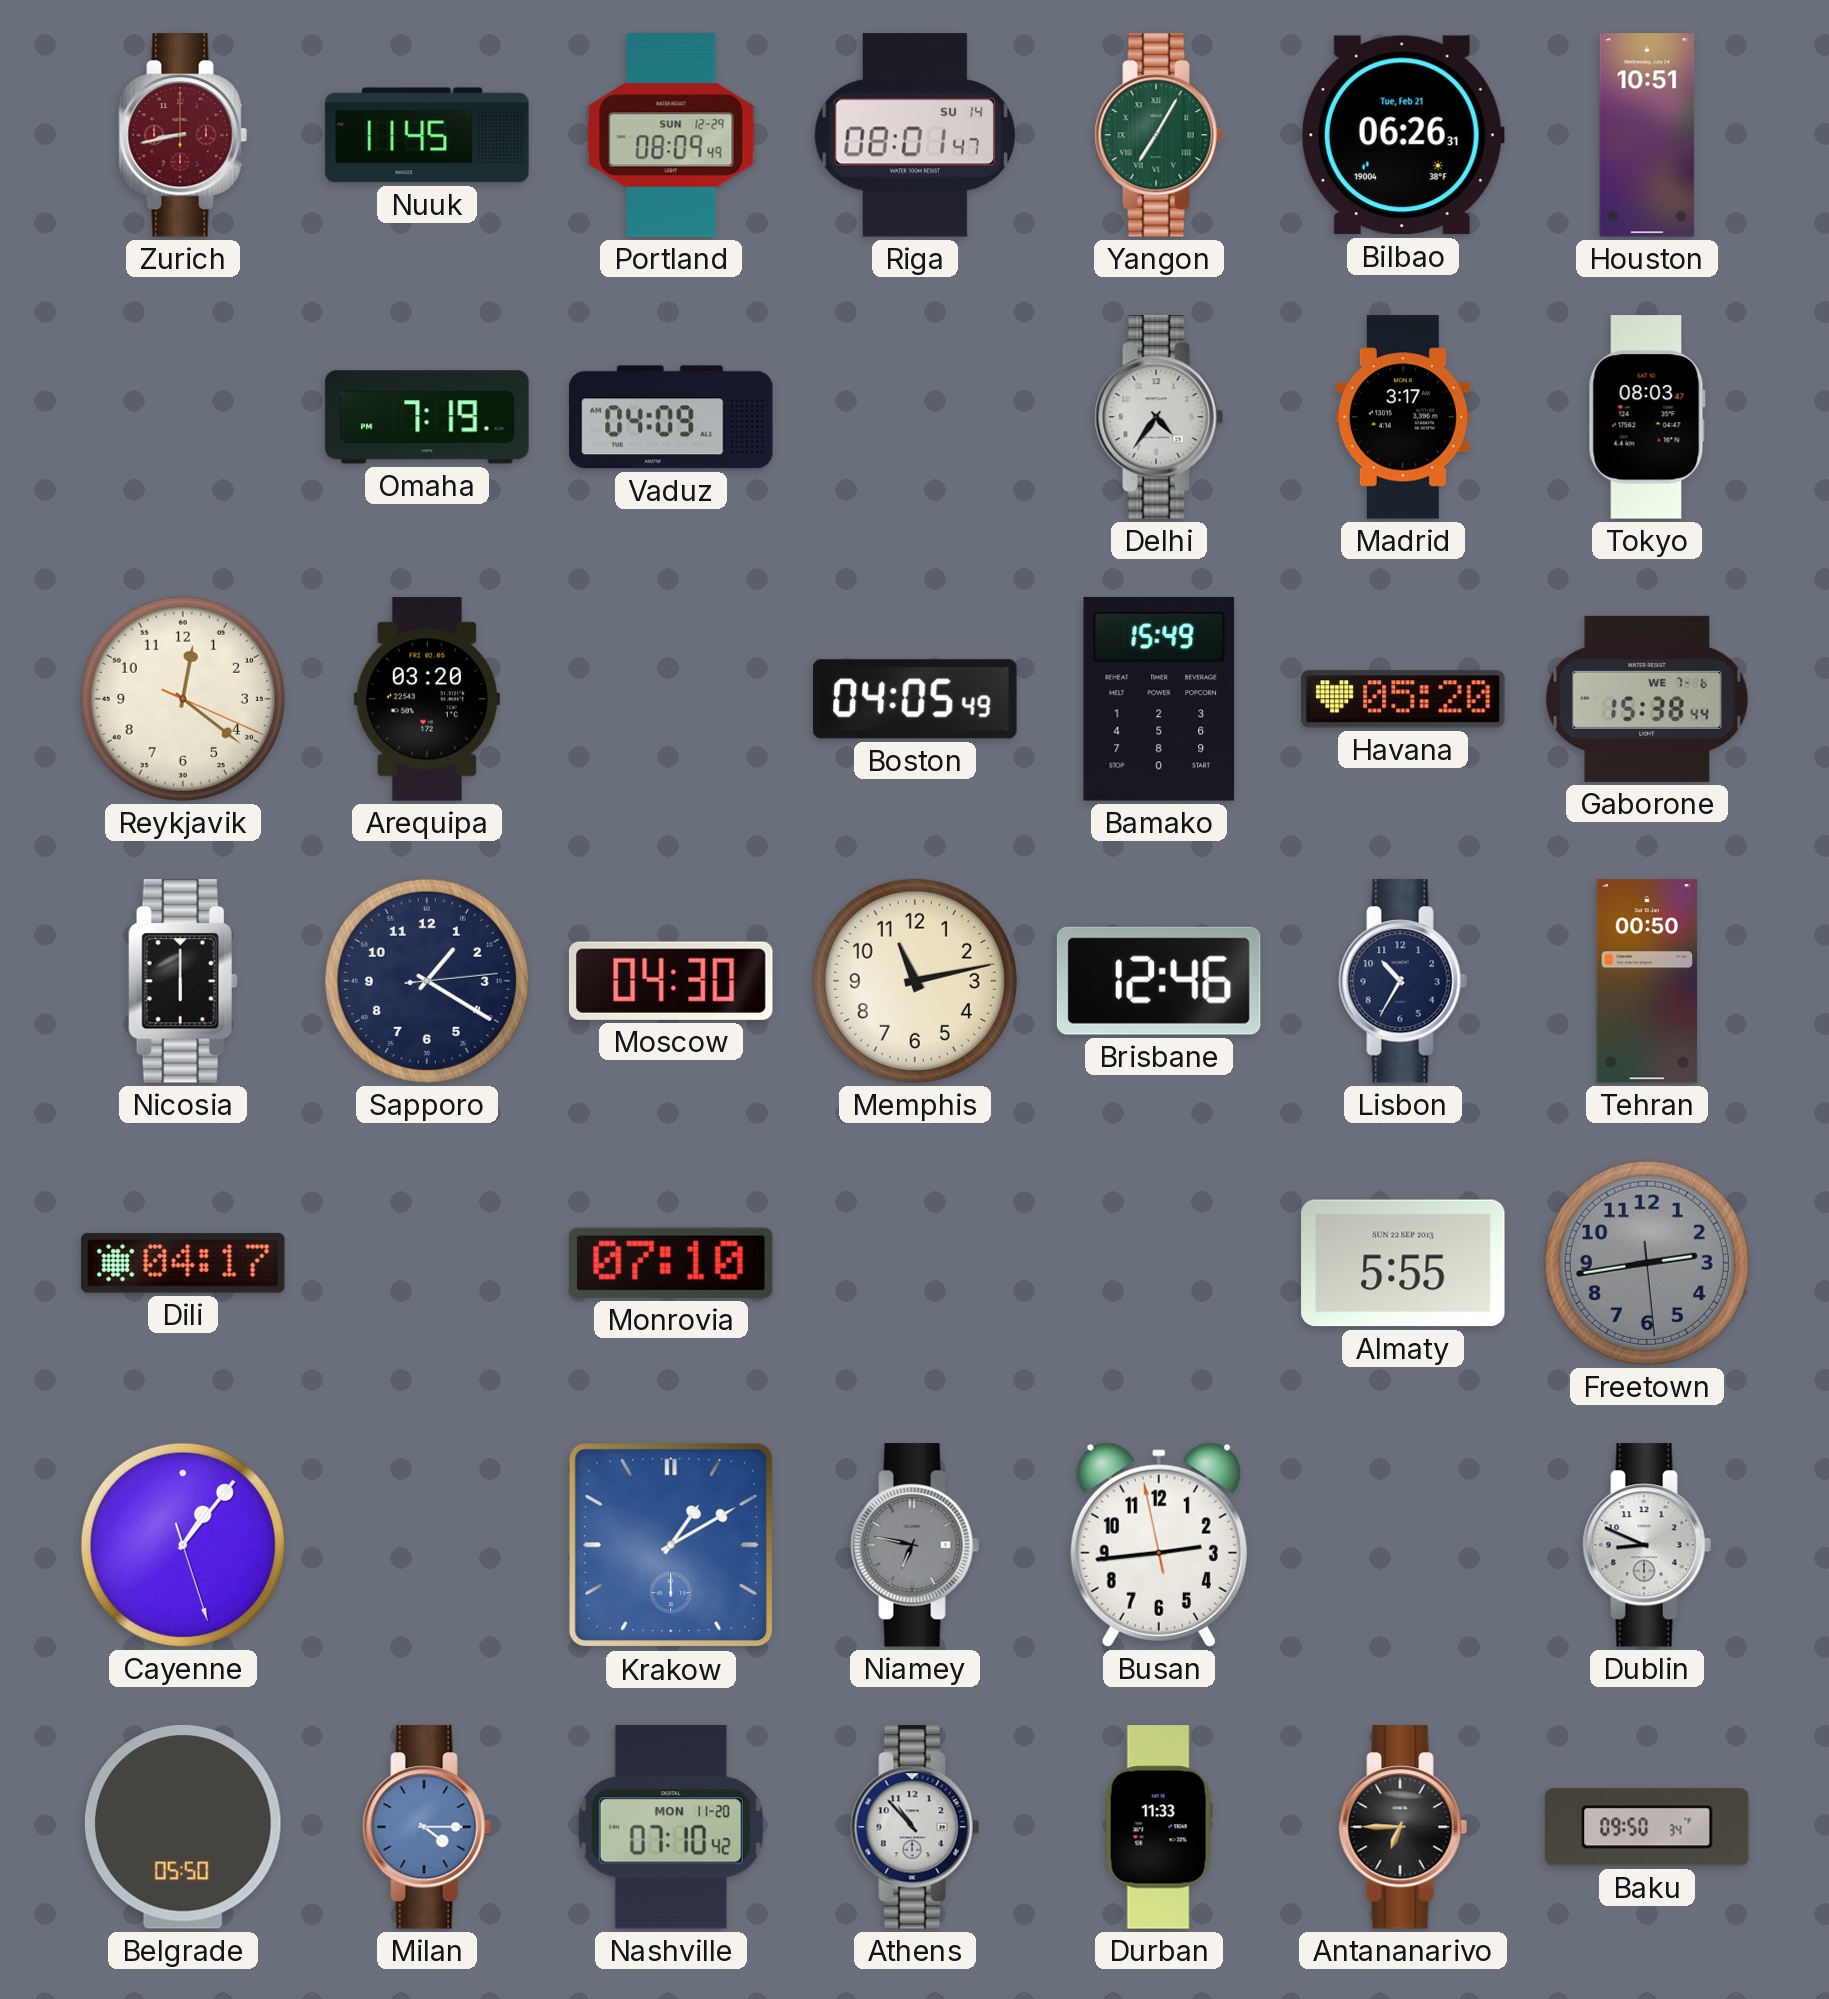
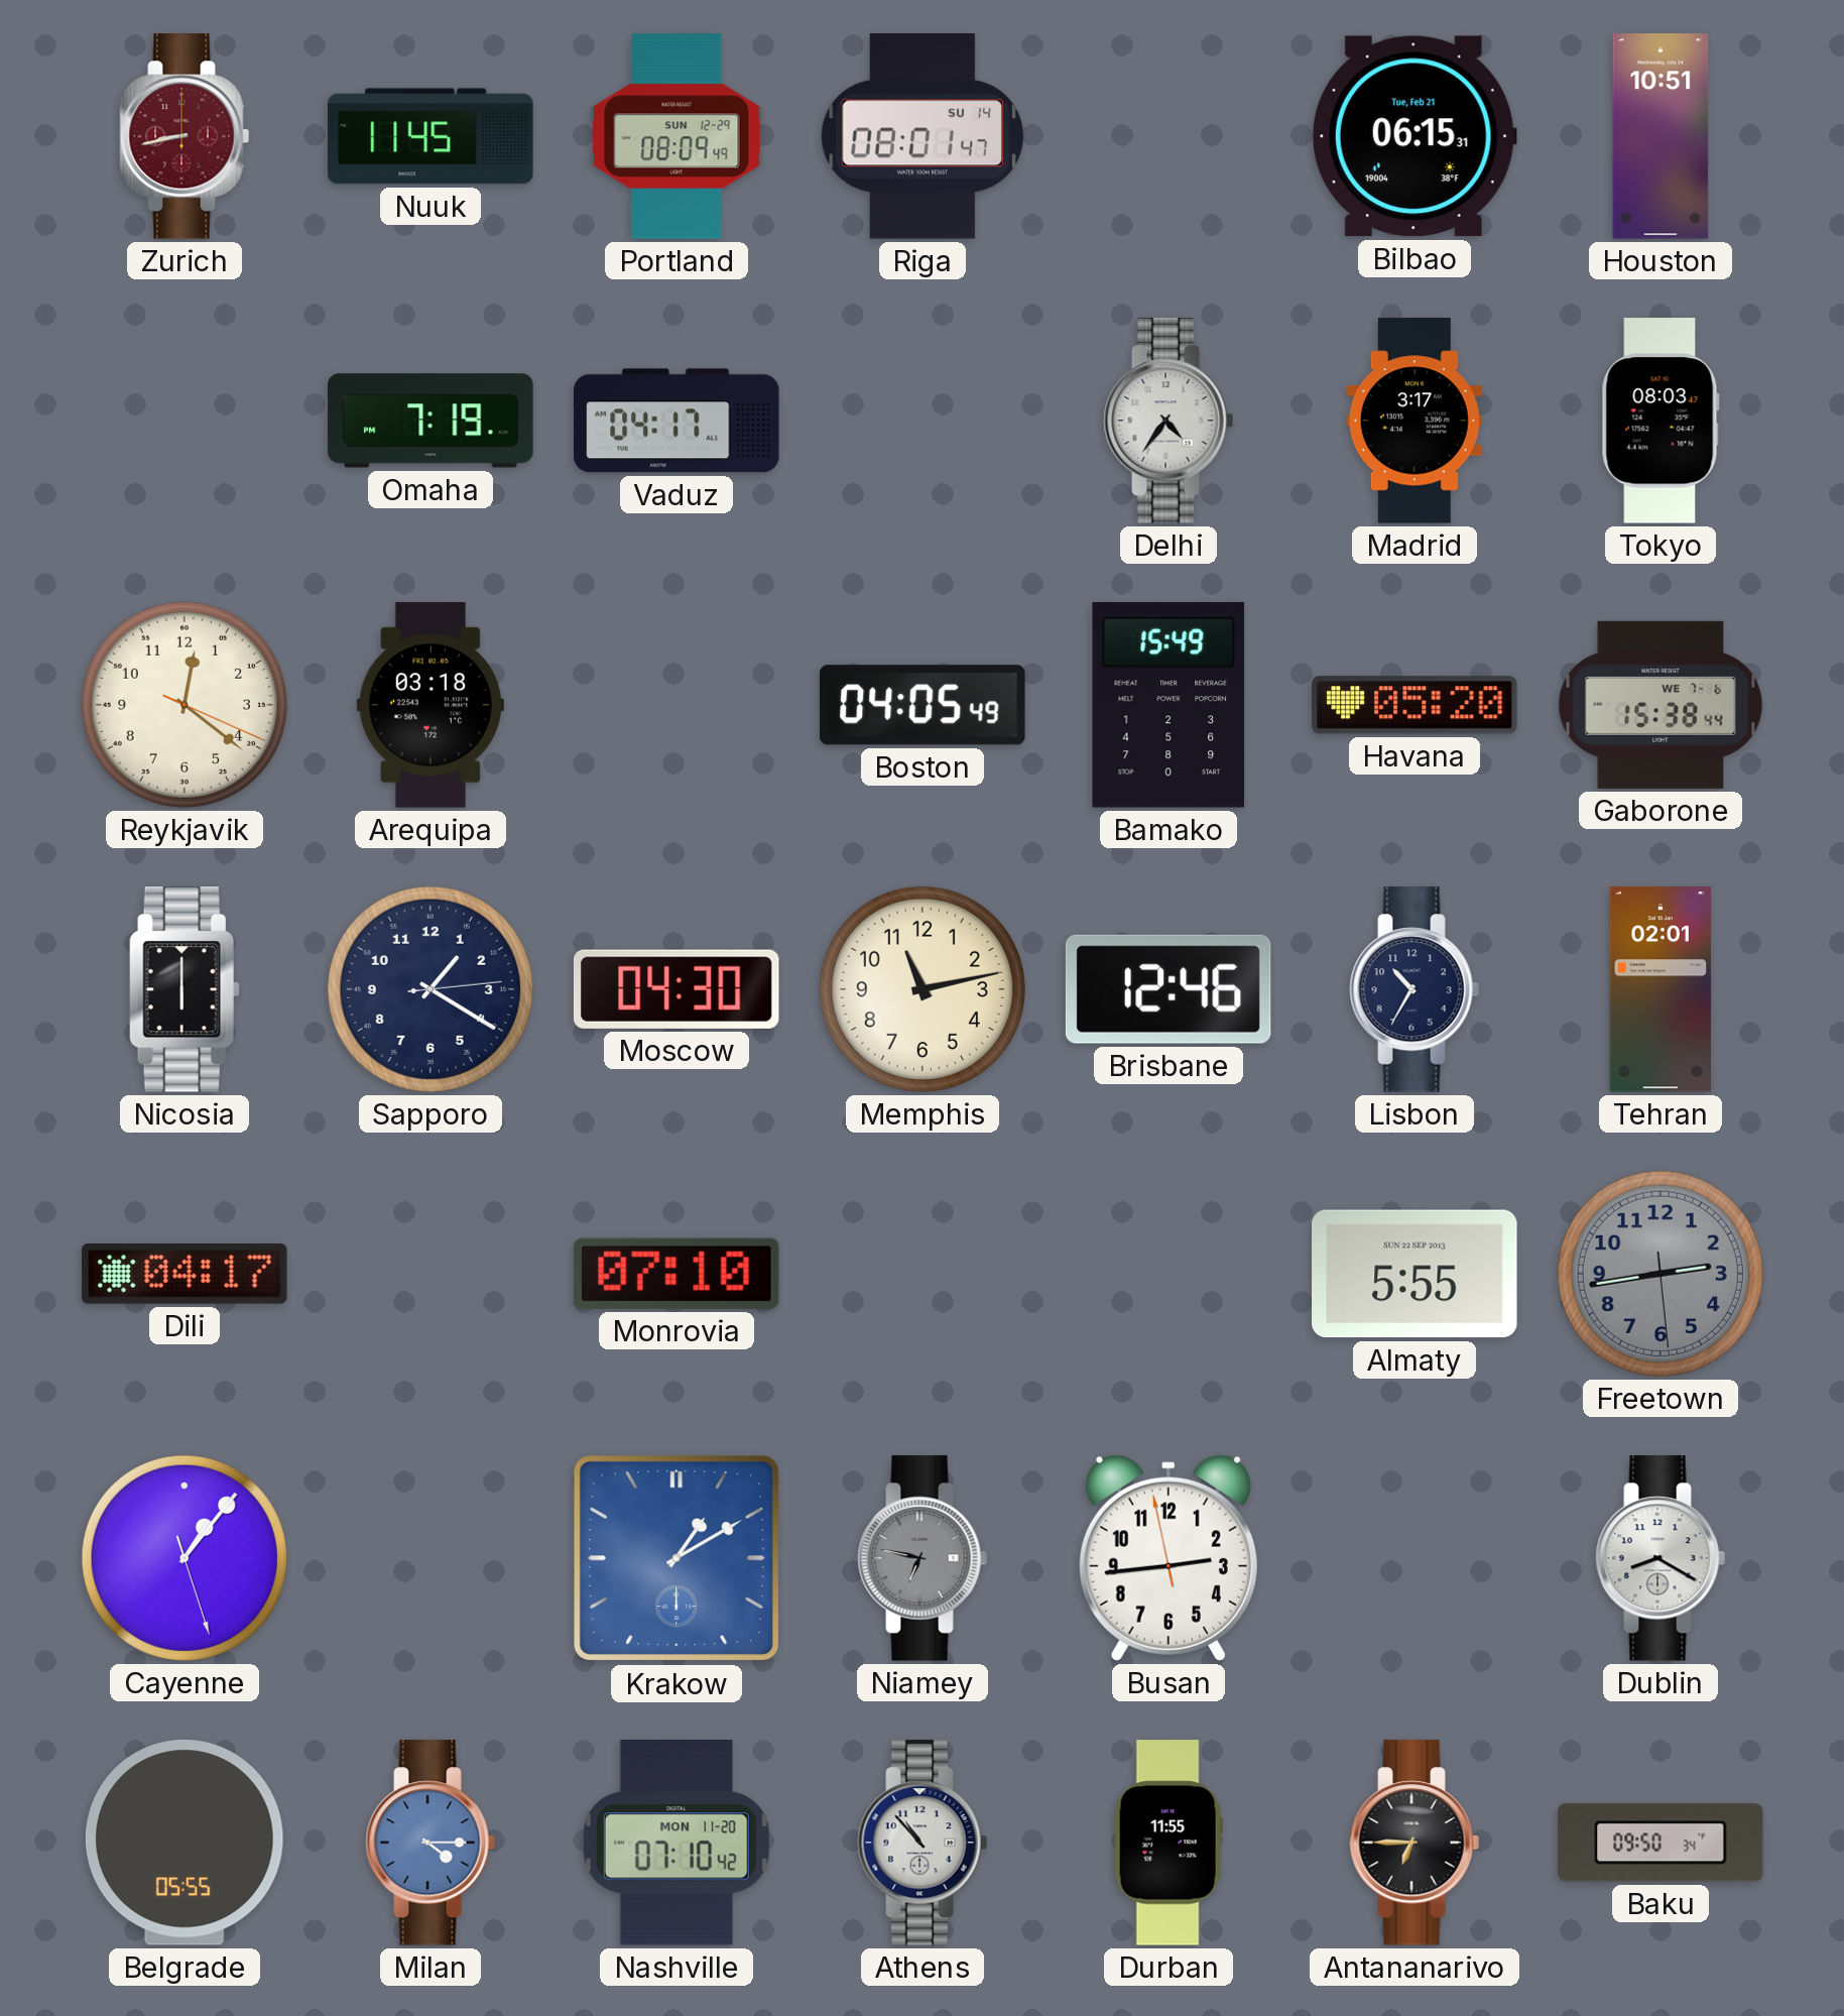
Yangon: 7:05 -> none
Bilbao: 06:26 -> 06:15
Vaduz: 04:09 -> 04:17
Arequipa: 03:20 -> 03:18
Tehran: 00:50 -> 02:01
Dublin: 8:49 -> 8:20
Belgrade: 05:50 -> 05:55
Durban: 11:33 -> 11:55
